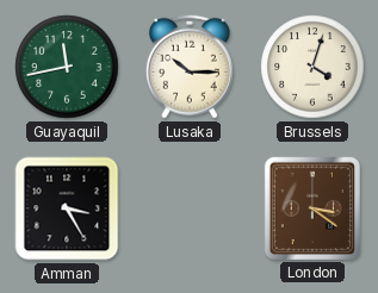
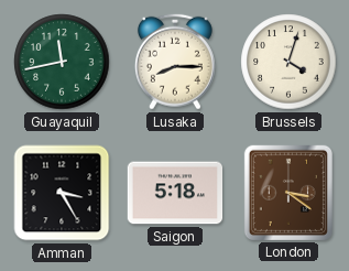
Lusaka: 10:15 -> 8:15
Saigon: none -> 5:18
